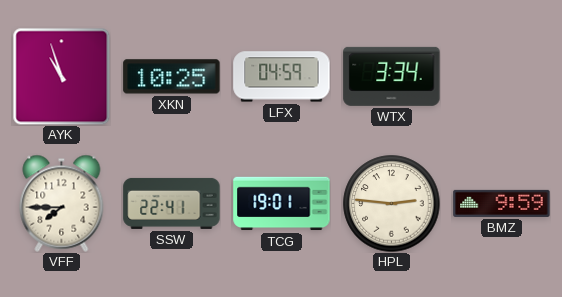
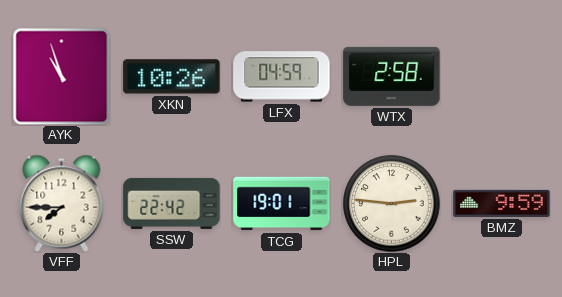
XKN: 10:25 -> 10:26
WTX: 3:34 -> 2:58
SSW: 22:41 -> 22:42
